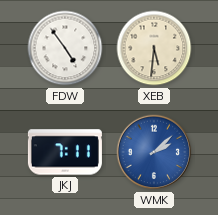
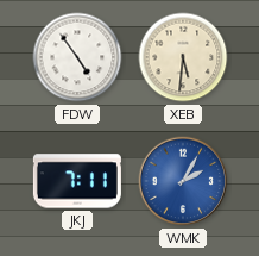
WMK: 2:08 -> 2:05
